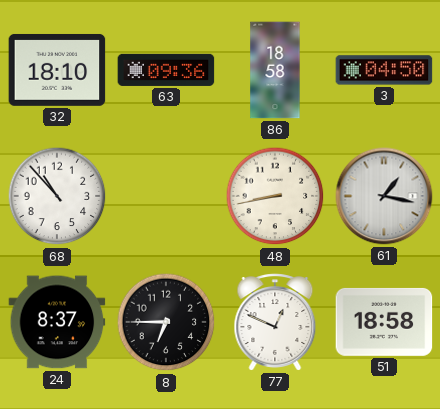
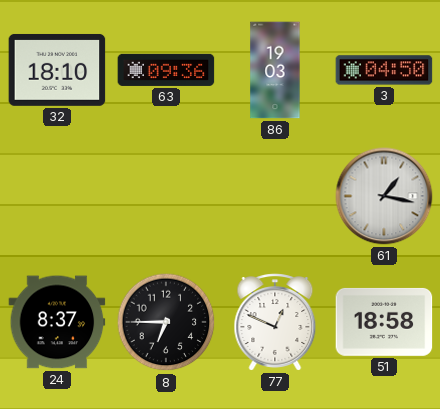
86: 18:58 -> 19:03
68: 10:53 -> none
48: 8:43 -> none
